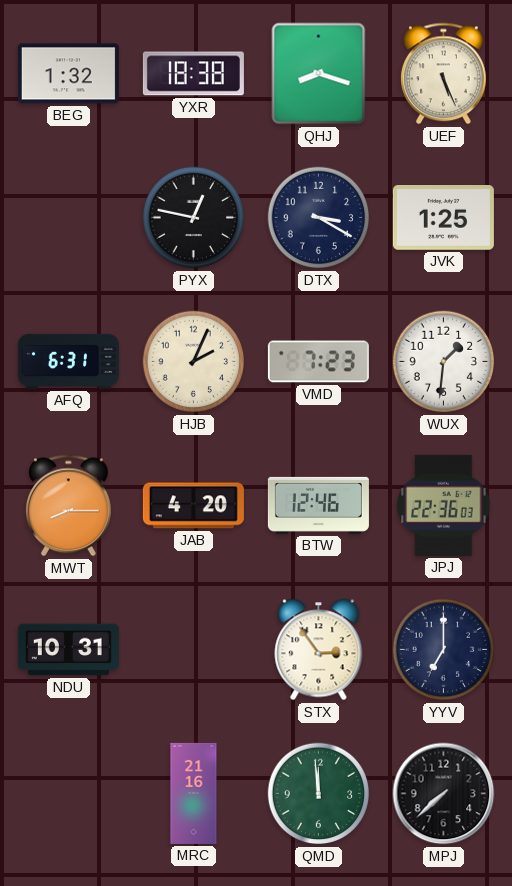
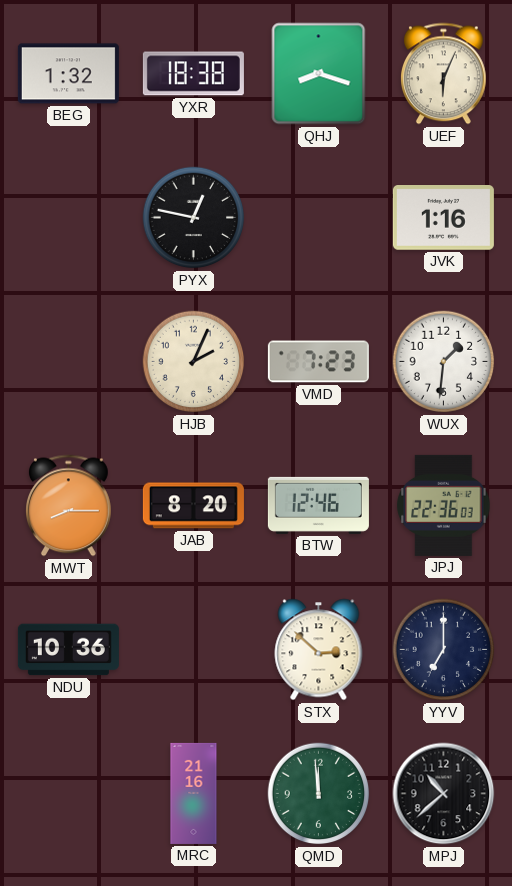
UEF: 5:26 -> 6:04
DTX: 3:20 -> none
JVK: 1:25 -> 1:16
AFQ: 6:31 -> none
JAB: 4:20 -> 8:20
NDU: 10:31 -> 10:36
STX: 2:54 -> 2:52
MPJ: 7:38 -> 10:38
